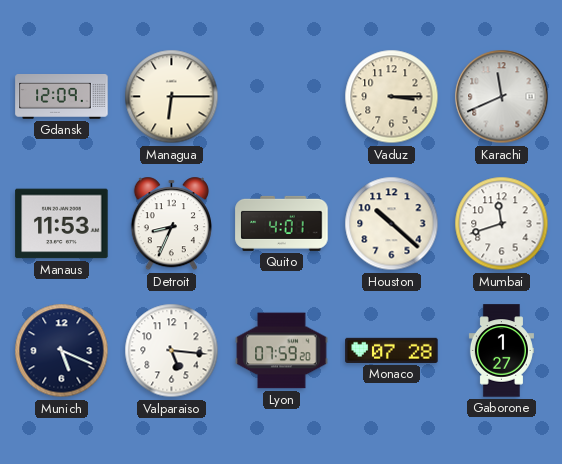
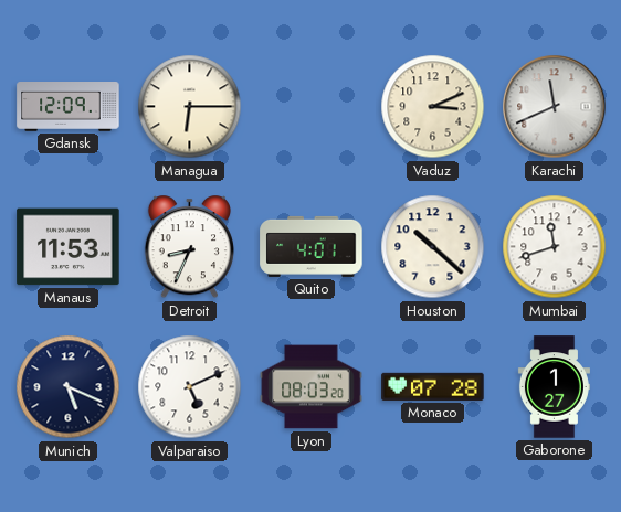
Vaduz: 3:15 -> 3:11
Valparaiso: 5:16 -> 5:11
Lyon: 07:59 -> 08:03
